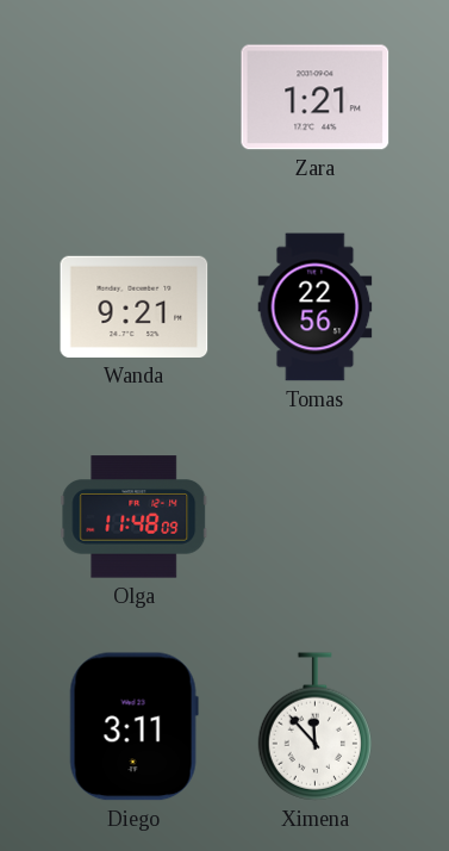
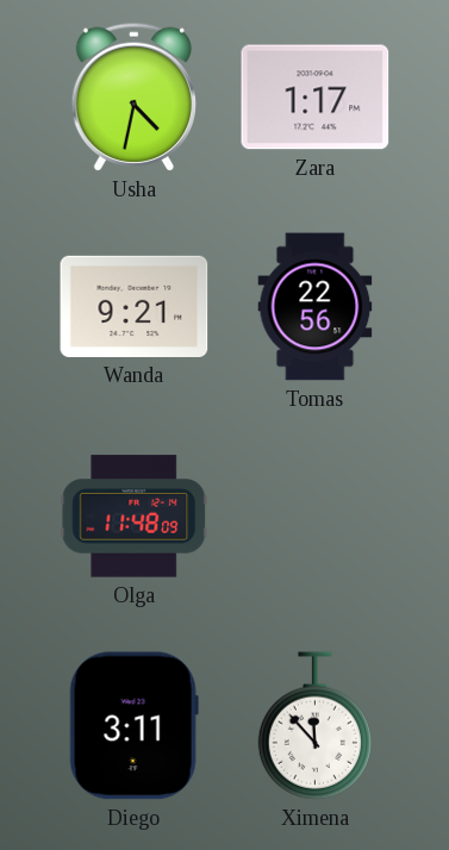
Usha: none -> 4:32
Zara: 1:21 -> 1:17
